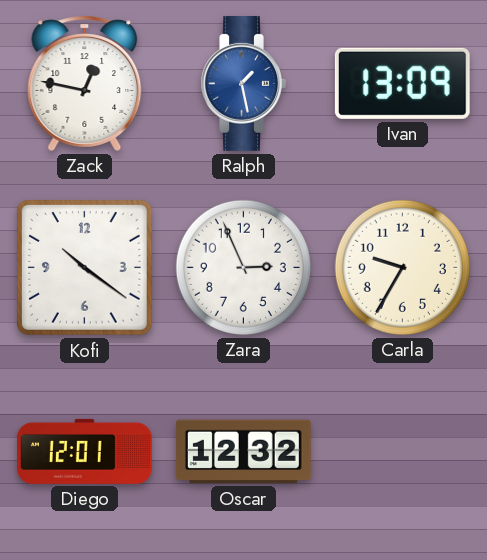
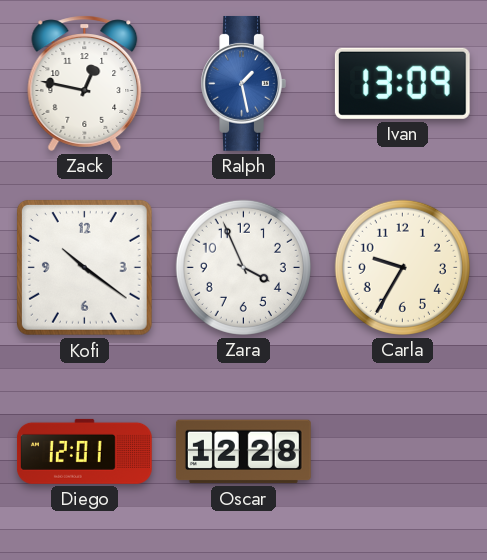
Zara: 2:56 -> 3:56
Oscar: 12:32 -> 12:28
